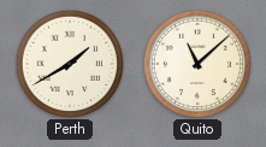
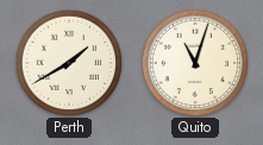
Quito: 11:08 -> 11:03
